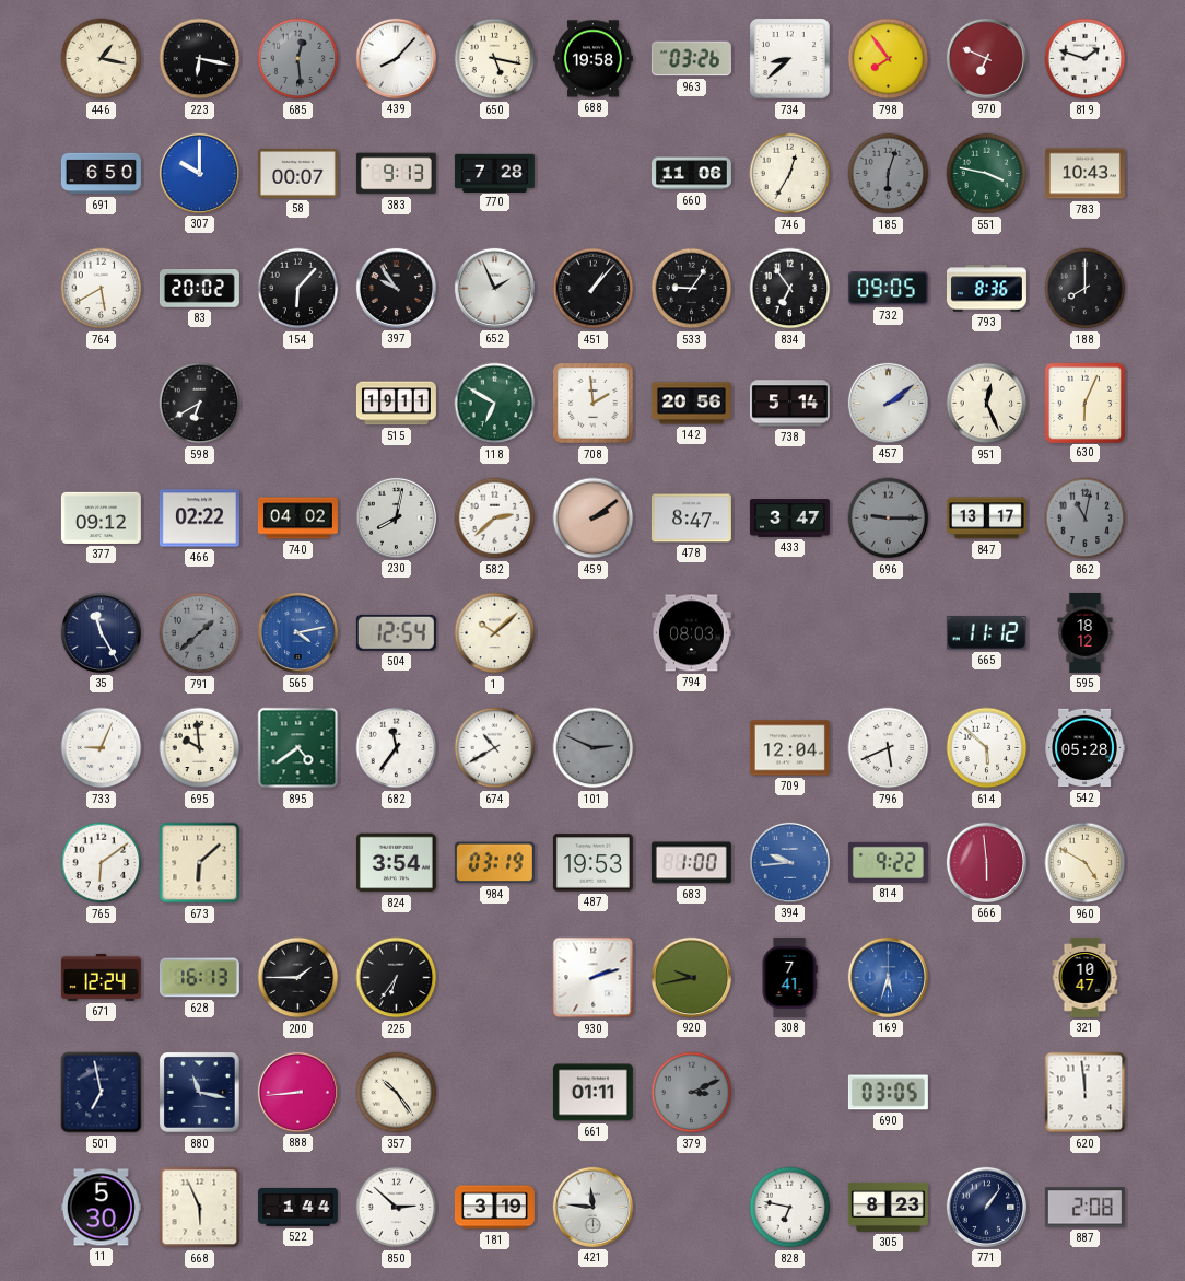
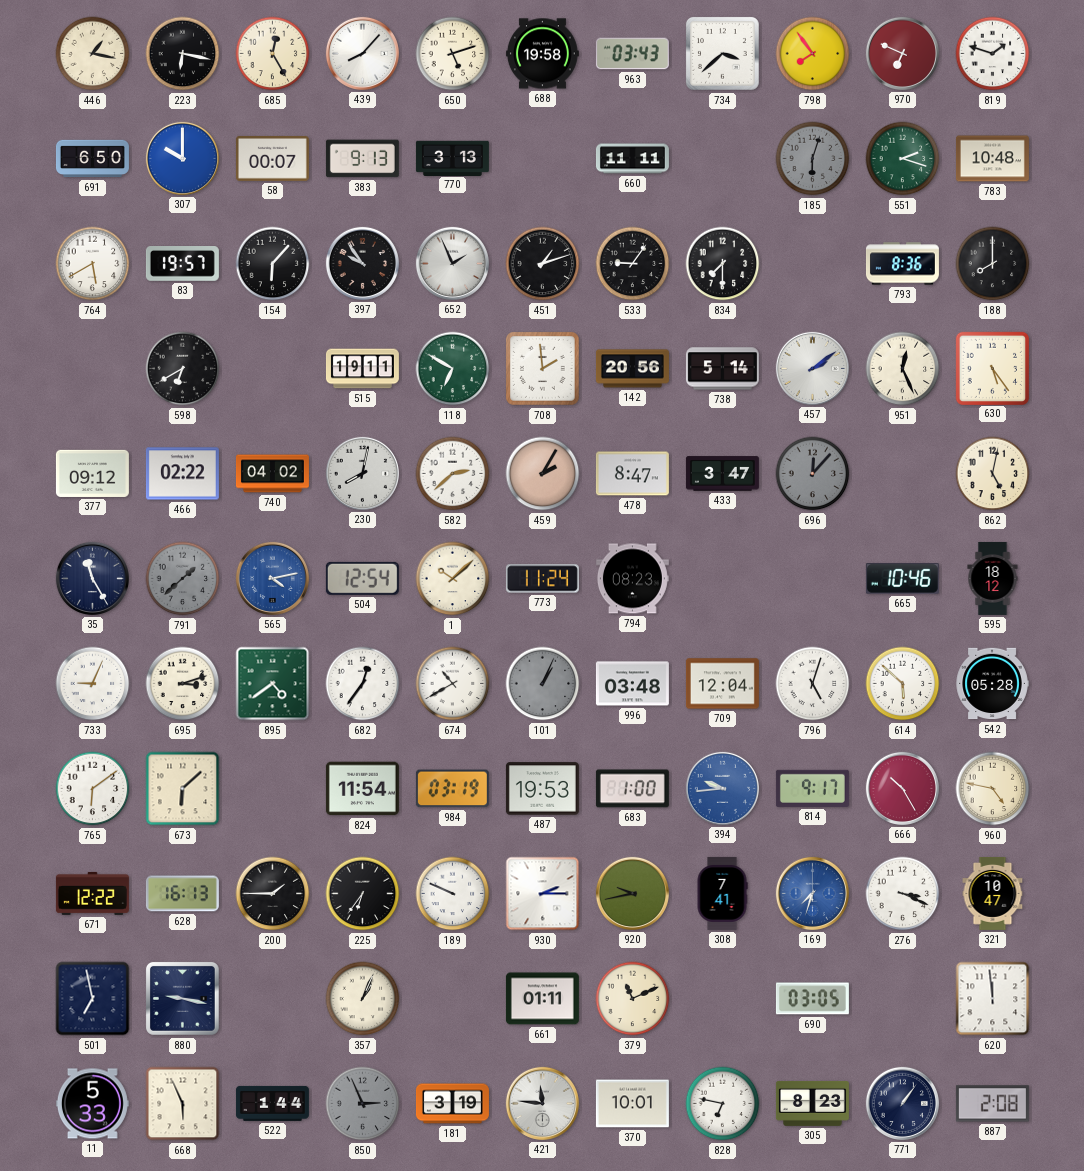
685: 12:29 -> 12:25
685 dial: grey -> cream
650: 5:17 -> 5:12
963: 03:26 -> 03:43
734: 8:38 -> 3:38
770: 7:28 -> 3:13
660: 11:06 -> 11:11
746: 12:35 -> none
551: 3:47 -> 2:18
783: 10:43 -> 10:48
83: 20:02 -> 19:57
451: 1:07 -> 1:12
834: 6:54 -> 7:30
732: 09:05 -> none
630: 6:04 -> 5:24
459: 2:09 -> 2:05
696: 9:15 -> 12:07
847: 13:17 -> none
862: 11:02 -> 5:02
862 dial: grey -> cream
773: none -> 11:24
794: 08:03 -> 08:23
665: 11:12 -> 10:46
695: 9:59 -> 3:12
682: 11:36 -> 12:36
101: 2:49 -> 1:04
996: none -> 03:48
796: 5:41 -> 5:03
824: 3:54 -> 11:54
814: 9:22 -> 9:17
666: 5:59 -> 10:25
960: 4:50 -> 4:47
671: 12:24 -> 12:22
189: none -> 9:49
930: 2:12 -> 2:15
169: 5:33 -> 7:33
276: none -> 3:19
880: 11:17 -> 9:17
888: 8:44 -> none
357: 10:24 -> 1:04
379: 3:11 -> 11:11
379 dial: grey -> cream
11: 5:30 -> 5:33
850: 2:52 -> 2:56
850 dial: white -> grey
370: none -> 10:01
